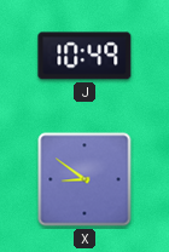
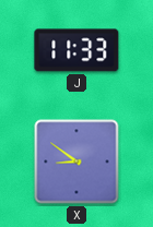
J: 10:49 -> 11:33
